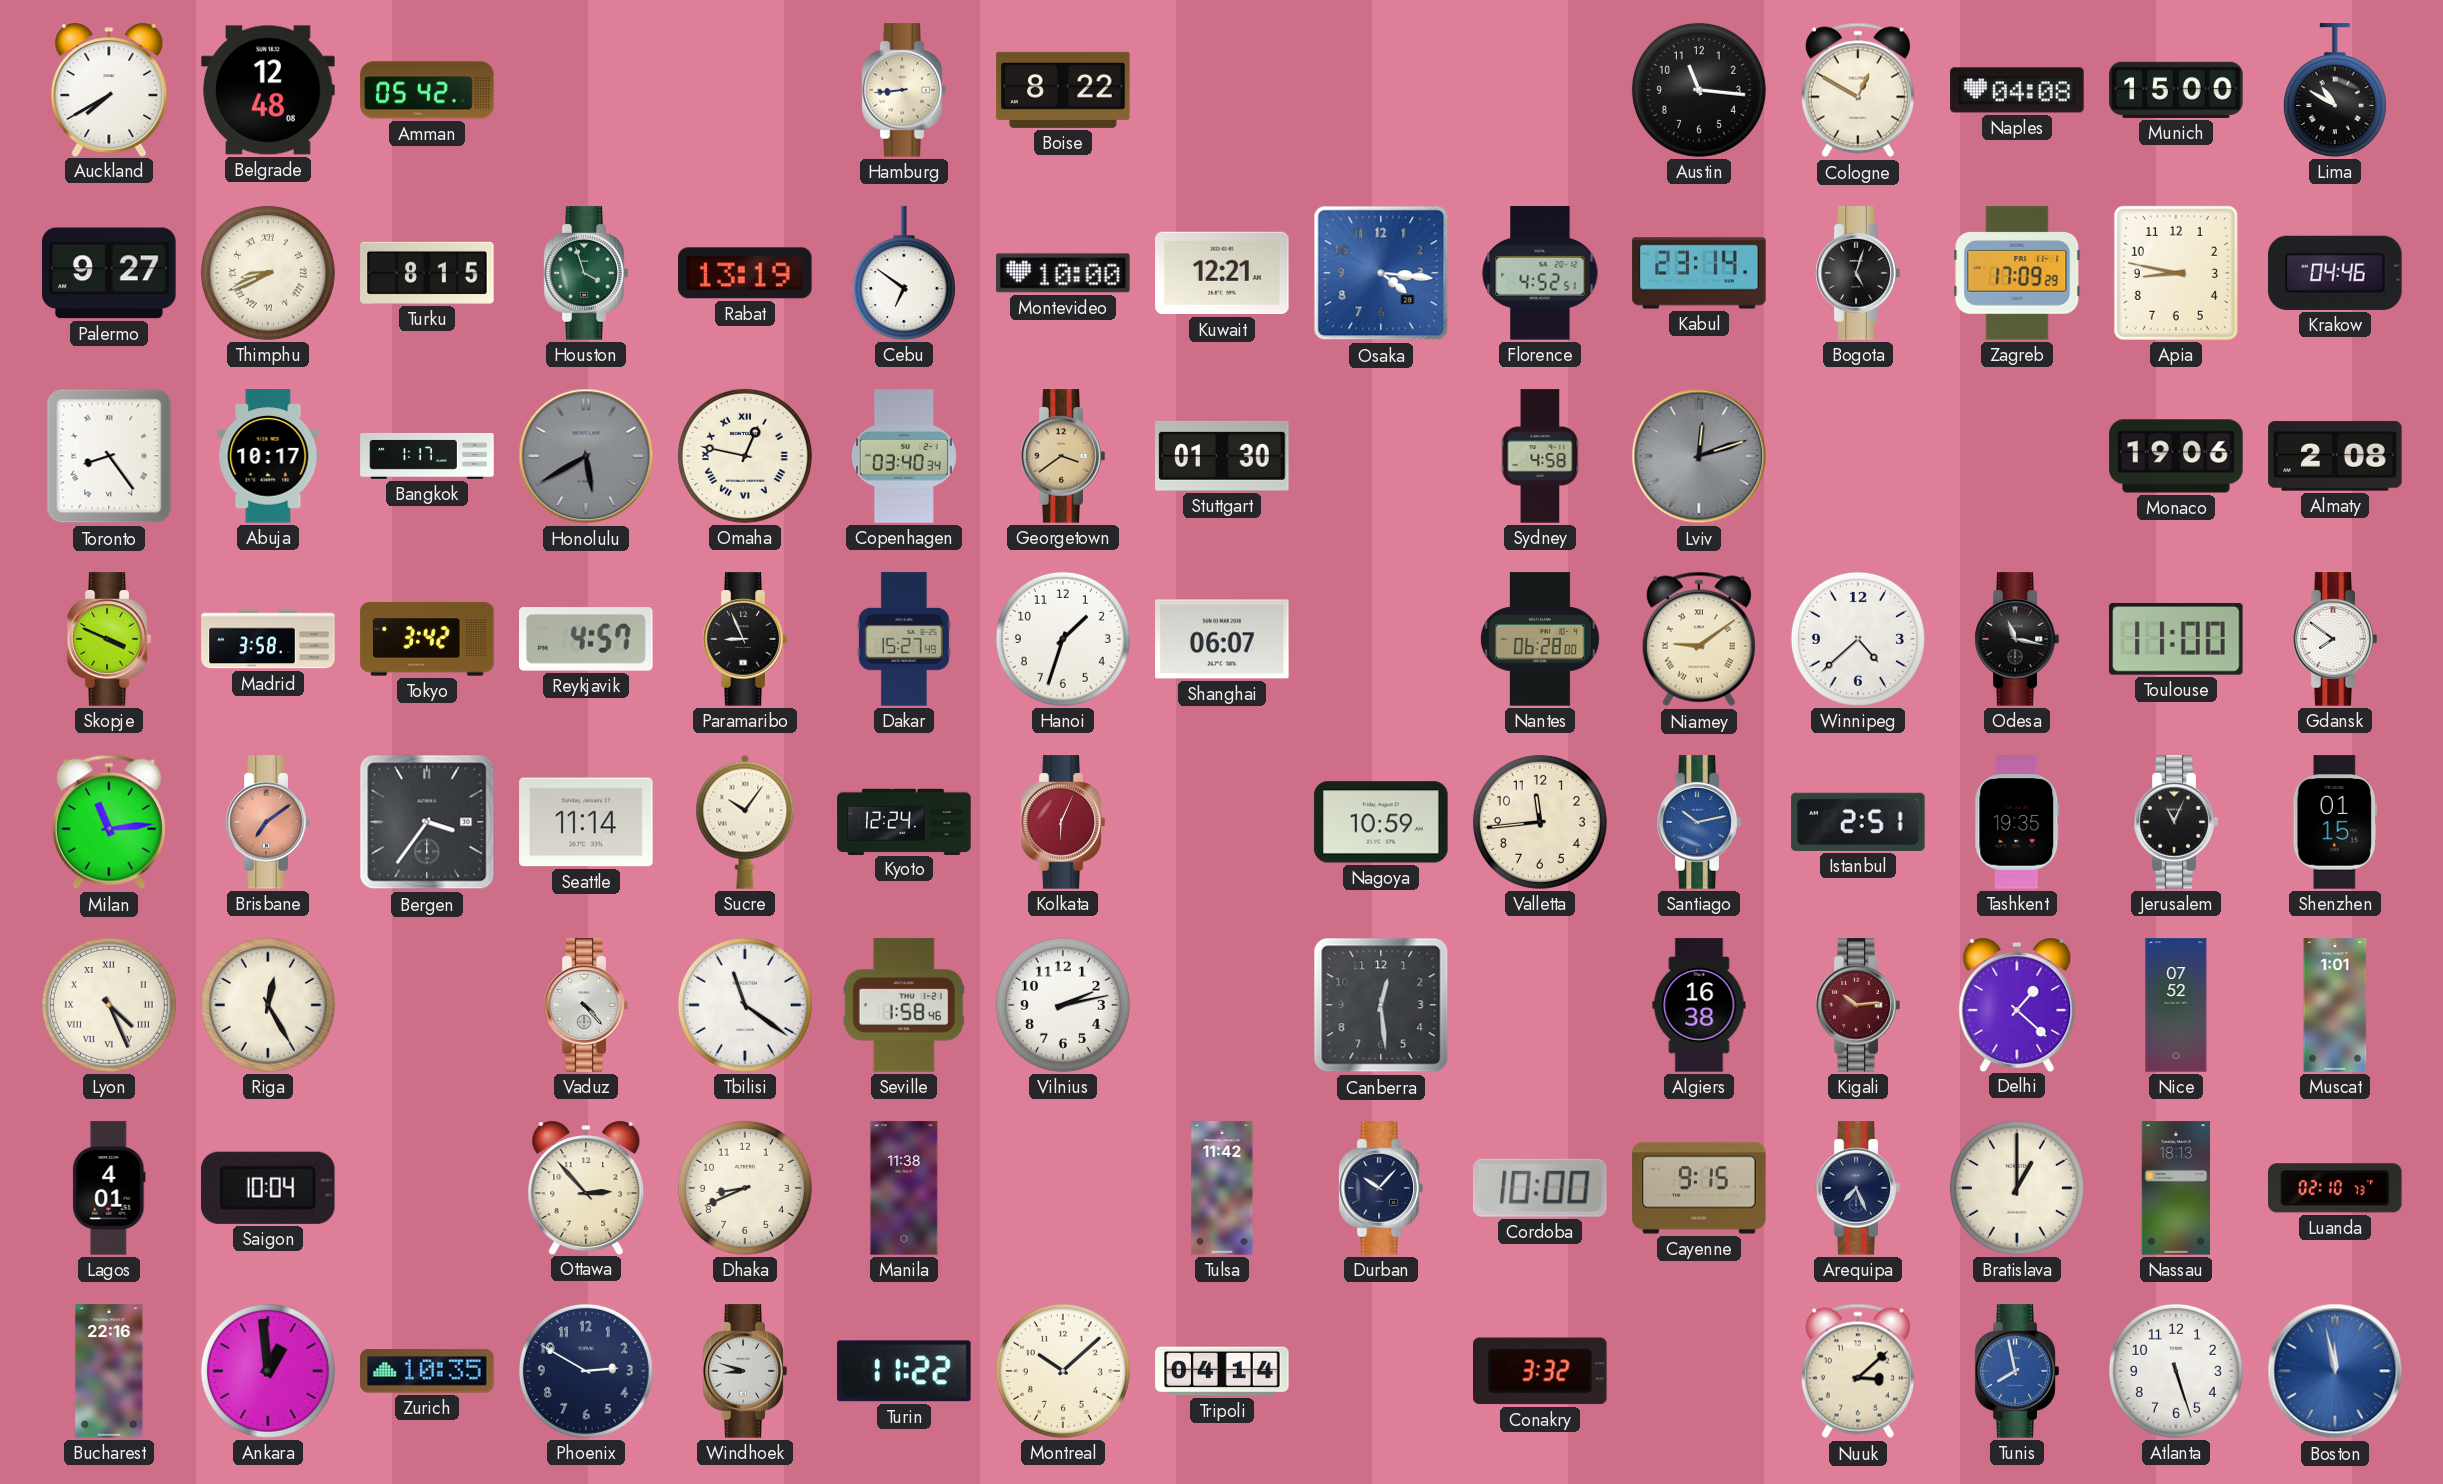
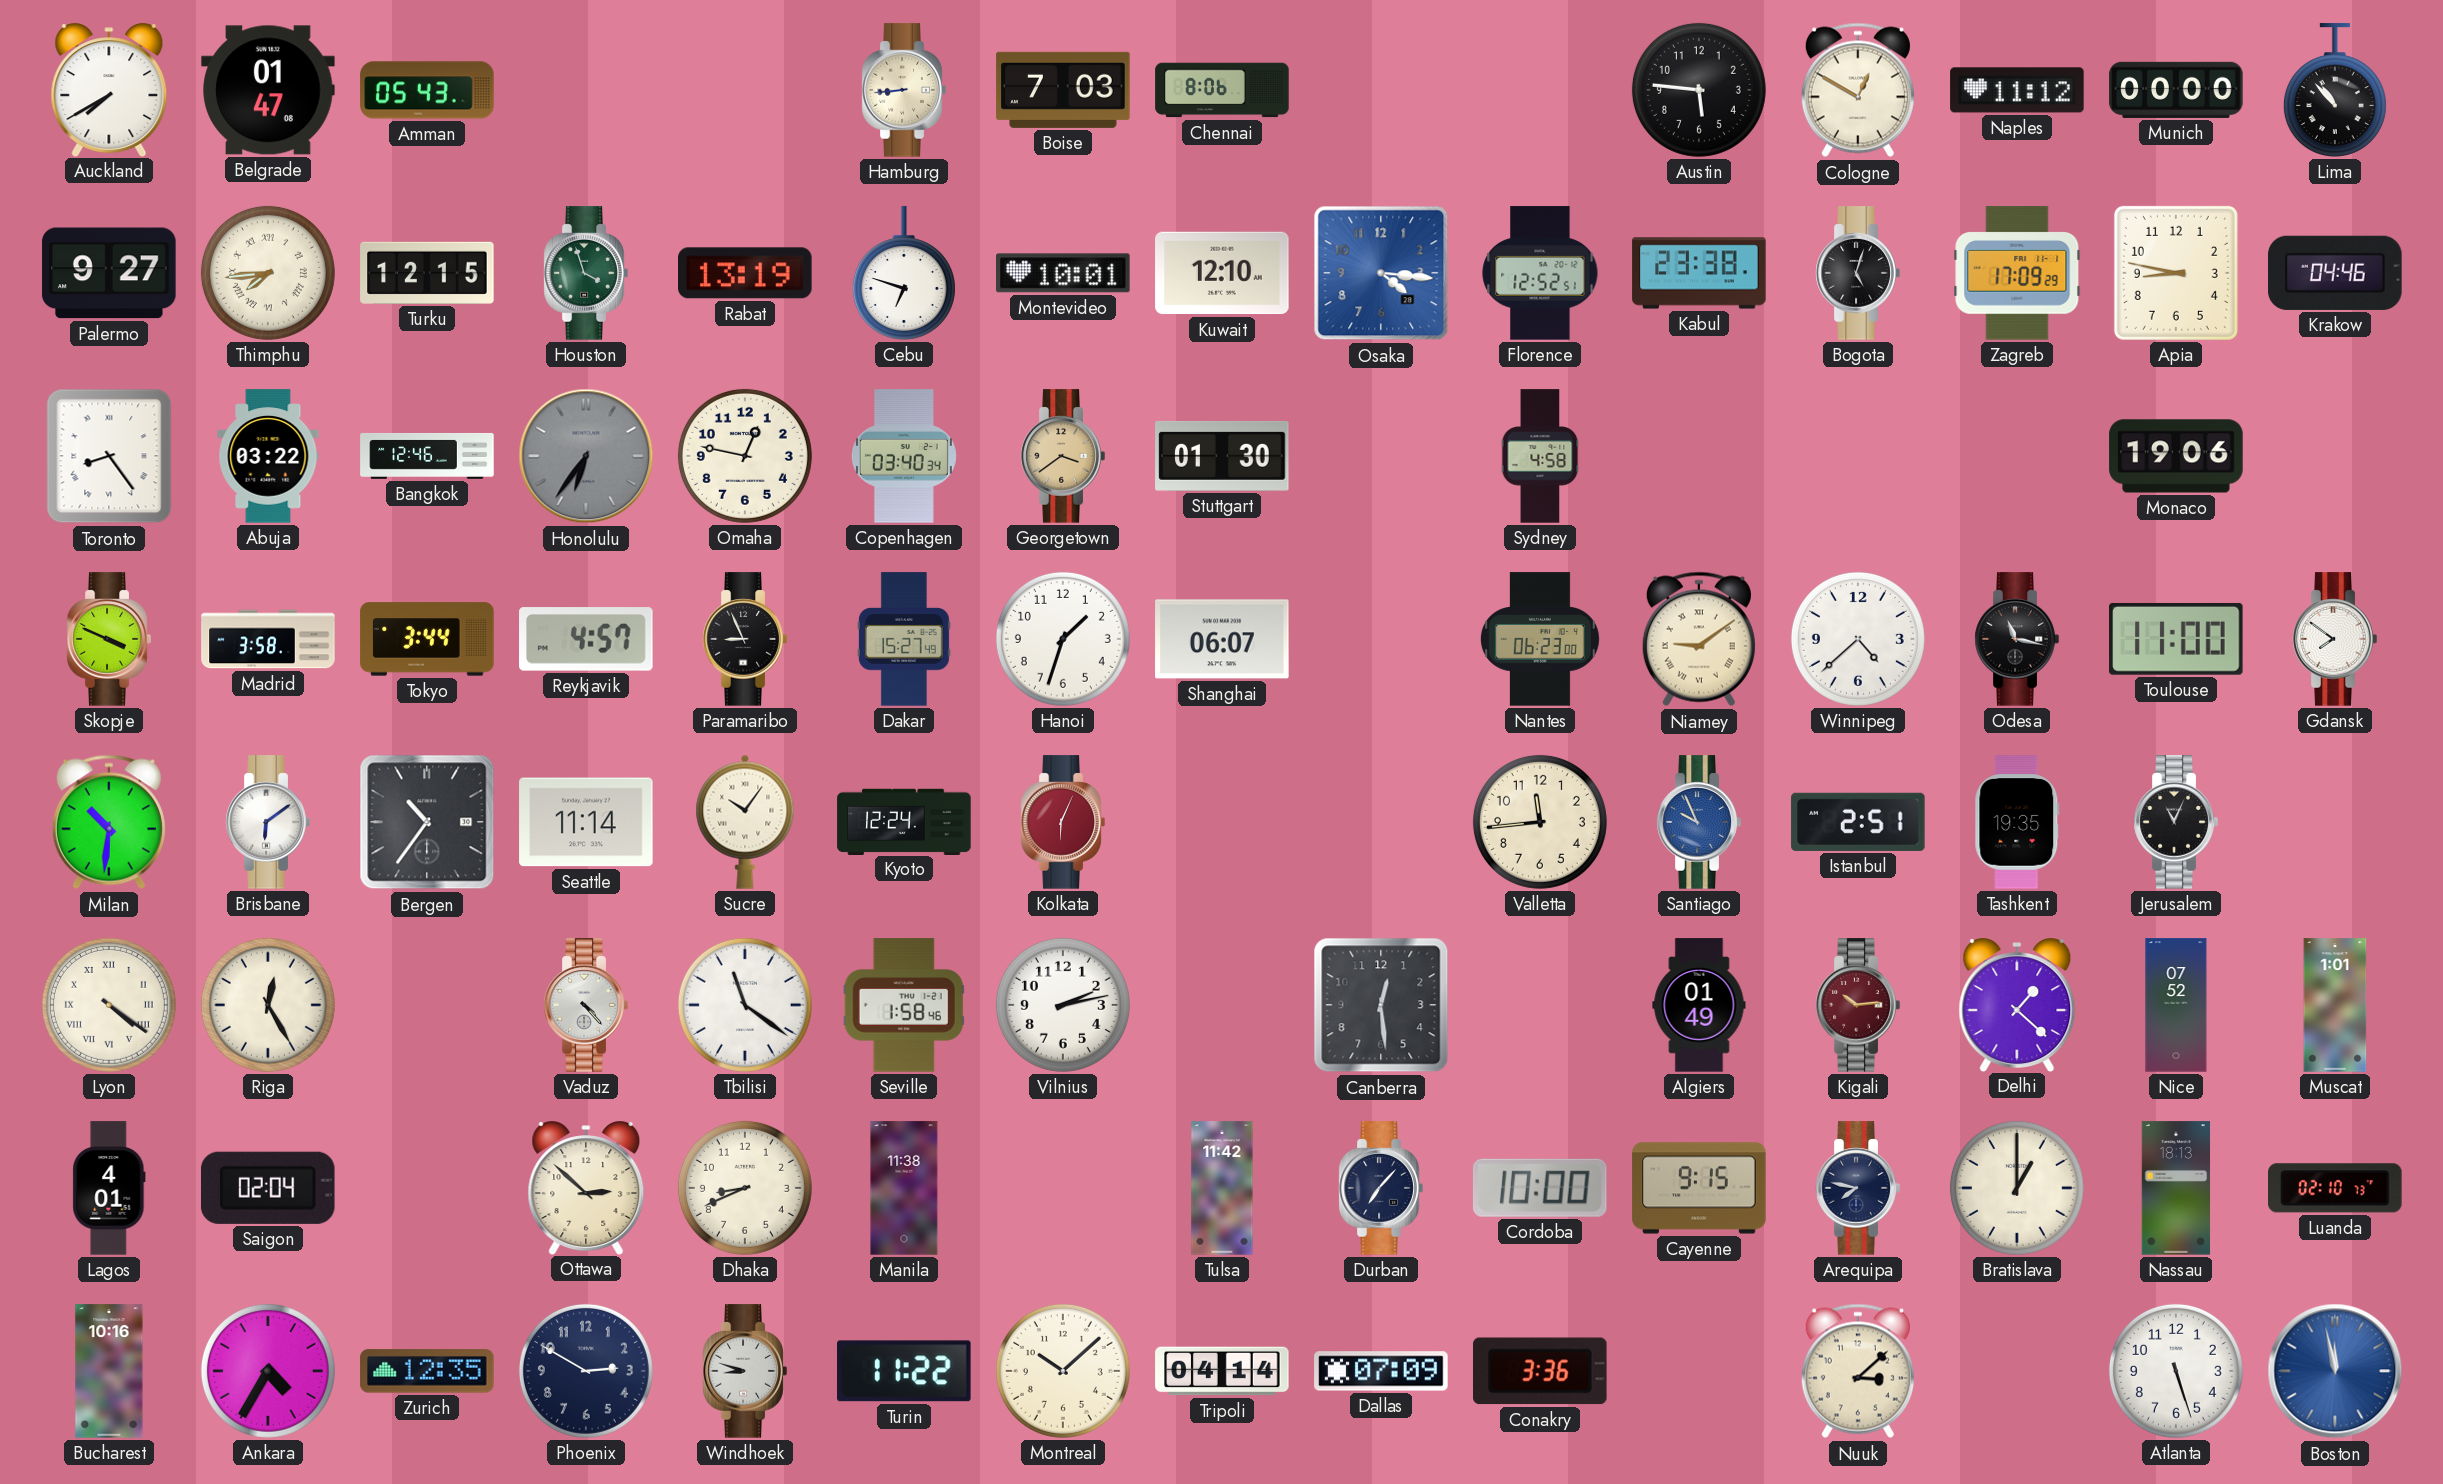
Belgrade: 12:48 -> 01:47
Amman: 05:42 -> 05:43
Boise: 8:22 -> 7:03
Chennai: none -> 8:06
Austin: 11:16 -> 5:46
Naples: 04:08 -> 11:12
Munich: 15:00 -> 00:00
Lima: 10:50 -> 10:53
Thimphu: 8:41 -> 7:44
Turku: 8:15 -> 12:15
Cebu: 6:51 -> 6:48
Montevideo: 10:00 -> 10:01
Kuwait: 12:21 -> 12:10
Florence: 4:52 -> 12:52
Kabul: 23:14 -> 23:38
Abuja: 10:17 -> 03:22
Bangkok: 1:17 -> 12:46
Honolulu: 5:40 -> 6:36
Omaha numerals: Roman -> Arabic
Lviv: 12:12 -> none
Almaty: 2:08 -> none
Tokyo: 3:42 -> 3:44
Nantes: 06:28 -> 06:23
Milan: 11:14 -> 10:31
Brisbane: 7:09 -> 6:09
Brisbane dial: salmon -> white
Bergen: 3:36 -> 10:36
Nagoya: 10:59 -> none
Santiago: 10:13 -> 9:56
Shenzhen: 01:15 -> none
Lyon: 4:26 -> 4:21
Algiers: 16:38 -> 01:49
Saigon: 10:04 -> 02:04
Ottawa: 2:53 -> 2:52
Durban: 10:07 -> 7:07
Arequipa: 7:26 -> 7:47
Bucharest: 22:16 -> 10:16
Ankara: 12:59 -> 4:35
Zurich: 10:35 -> 12:35
Dallas: none -> 07:09
Conakry: 3:32 -> 3:36
Tunis: 7:58 -> none
